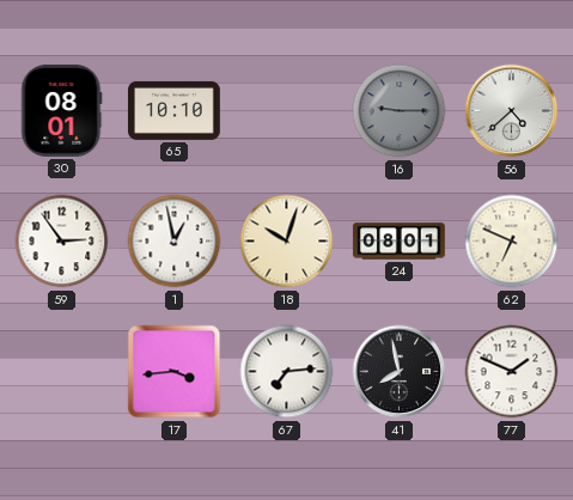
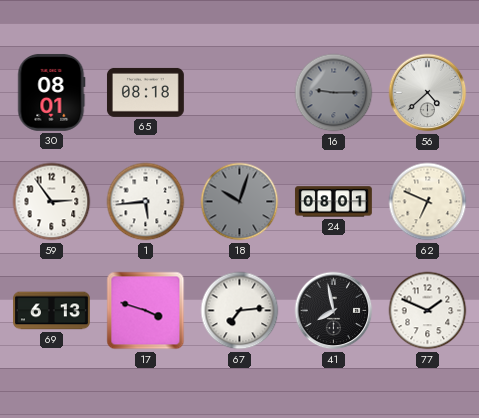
65: 10:10 -> 08:18
1: 12:58 -> 5:44
18 dial: cream -> grey
69: none -> 6:13
17: 3:44 -> 3:48
